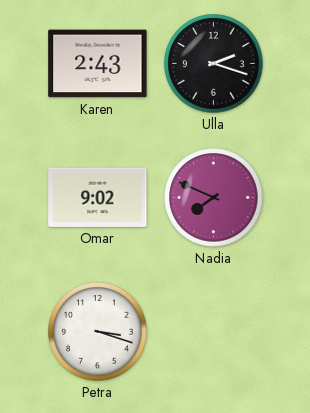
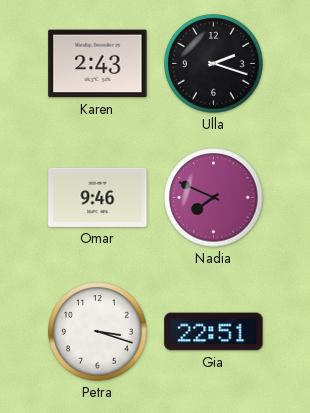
Omar: 9:02 -> 9:46
Gia: none -> 22:51
